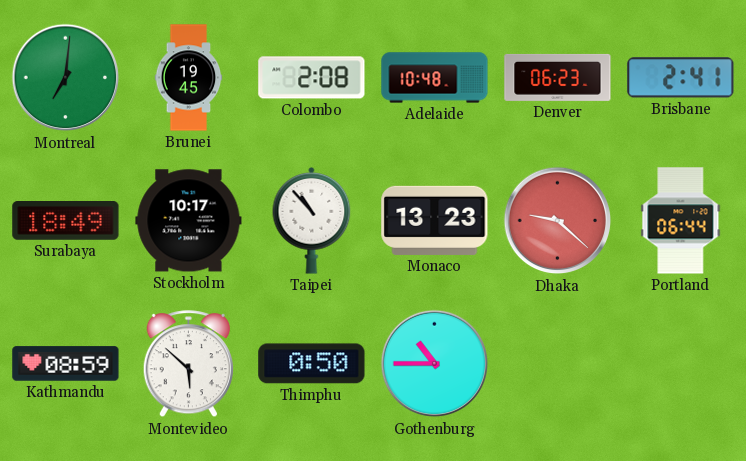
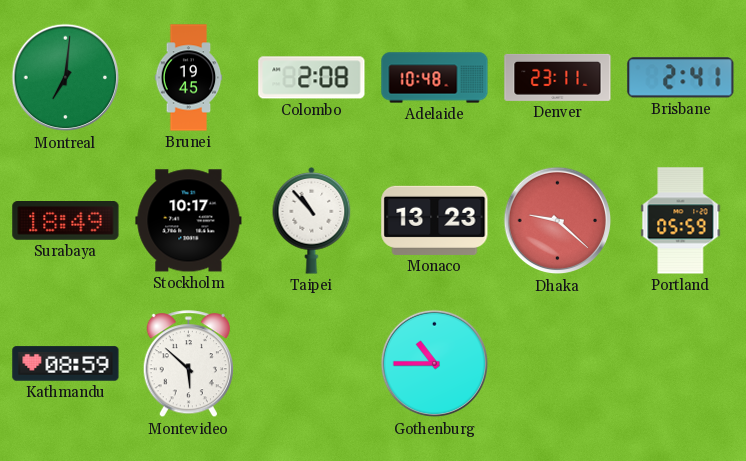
Denver: 06:23 -> 23:11
Portland: 06:44 -> 05:59
Thimphu: 0:50 -> none
